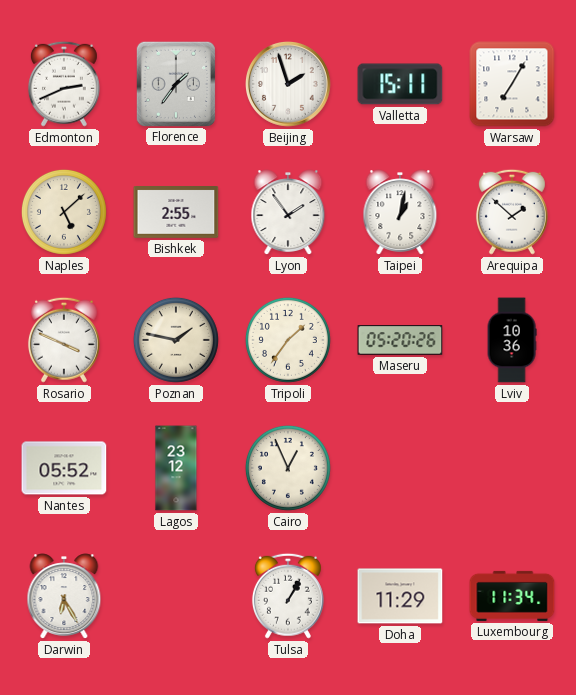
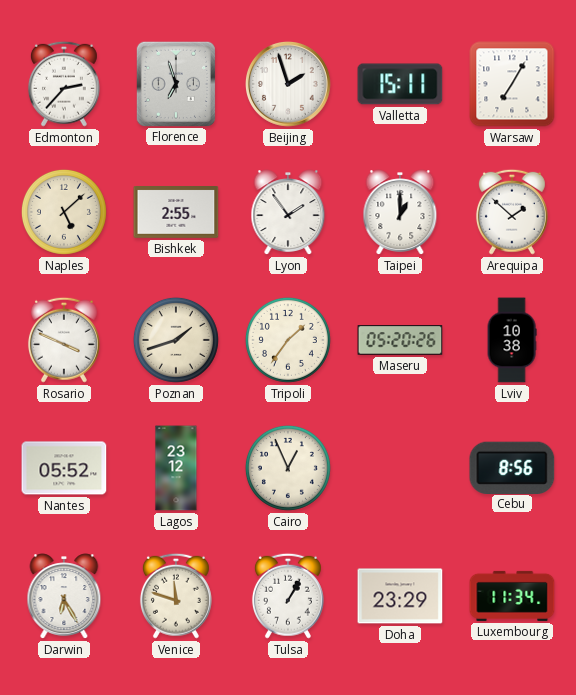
Edmonton: 2:41 -> 2:37
Florence: 1:36 -> 6:57
Taipei: 1:02 -> 1:00
Poznan: 1:47 -> 1:42
Lviv: 10:36 -> 10:38
Cebu: none -> 8:56
Venice: none -> 11:48
Doha: 11:29 -> 23:29
